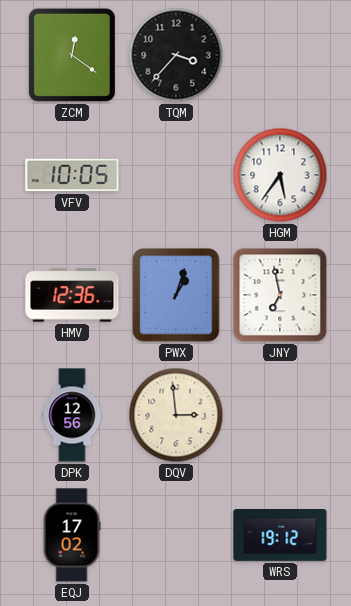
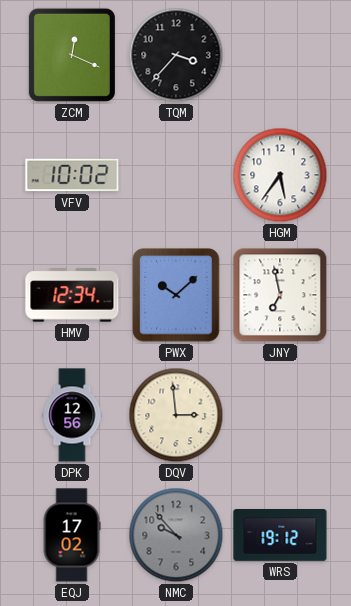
ZCM: 12:21 -> 12:19
VFV: 10:05 -> 10:02
HMV: 12:36 -> 12:34
PWX: 1:03 -> 10:08
NMC: none -> 9:53
